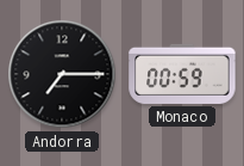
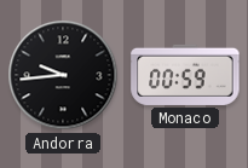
Andorra: 7:15 -> 9:44
